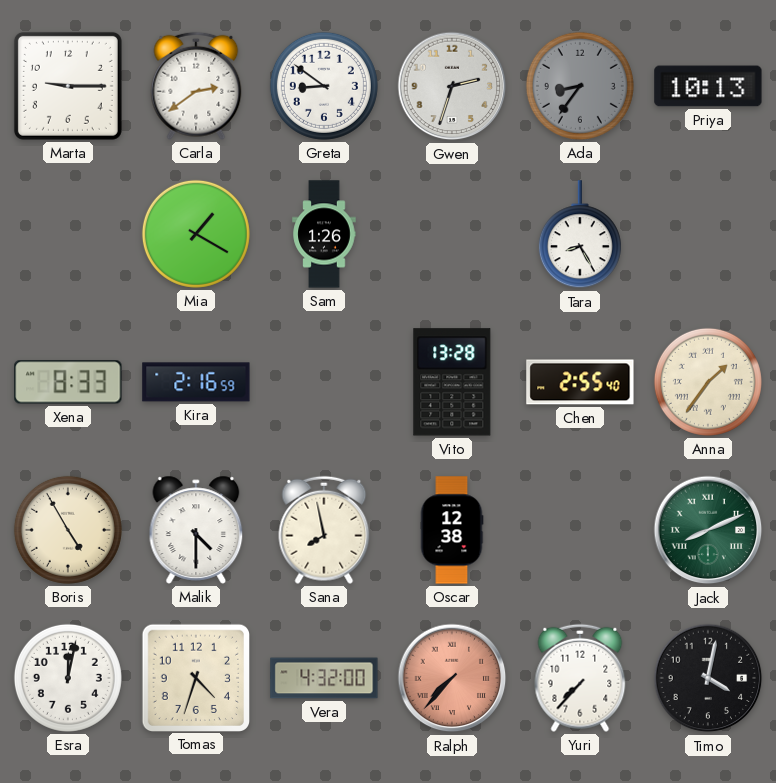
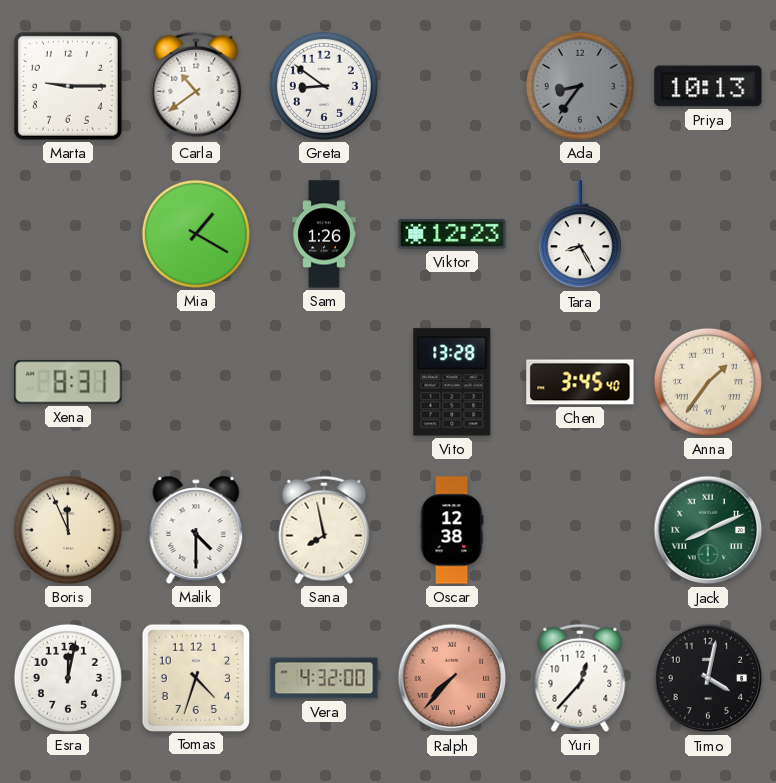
Carla: 2:39 -> 10:39
Gwen: 2:33 -> none
Viktor: none -> 12:23
Xena: 8:33 -> 8:31
Kira: 2:16 -> none
Chen: 2:55 -> 3:45
Boris: 4:55 -> 11:56
Yuri: 7:37 -> 12:37
